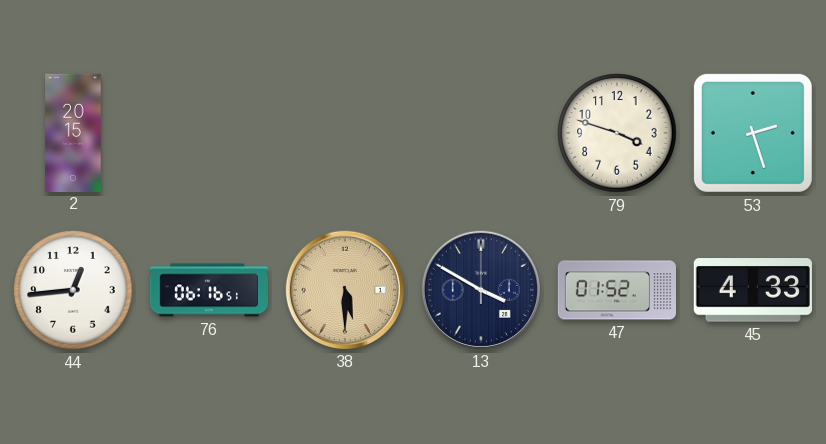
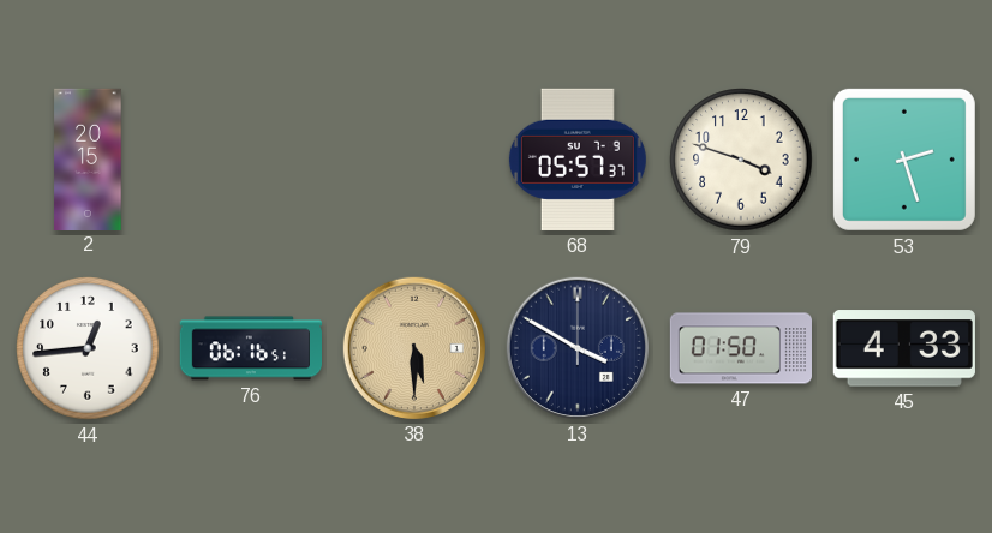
68: none -> 05:57
47: 01:52 -> 01:50
